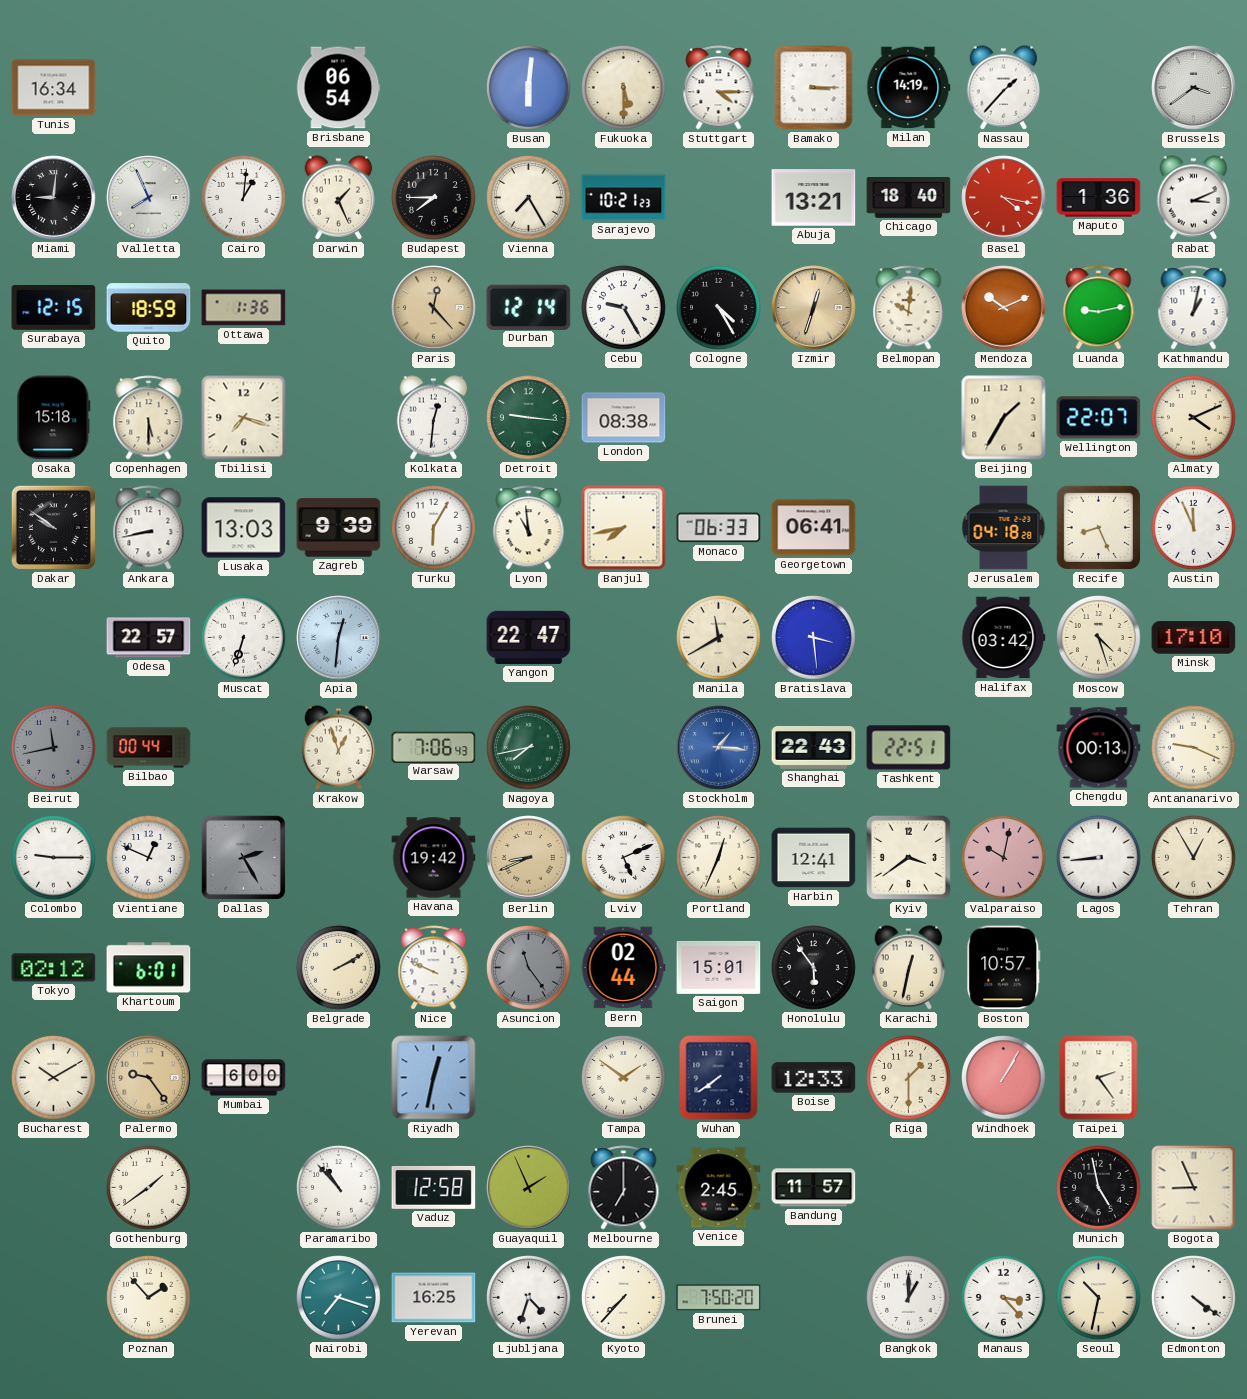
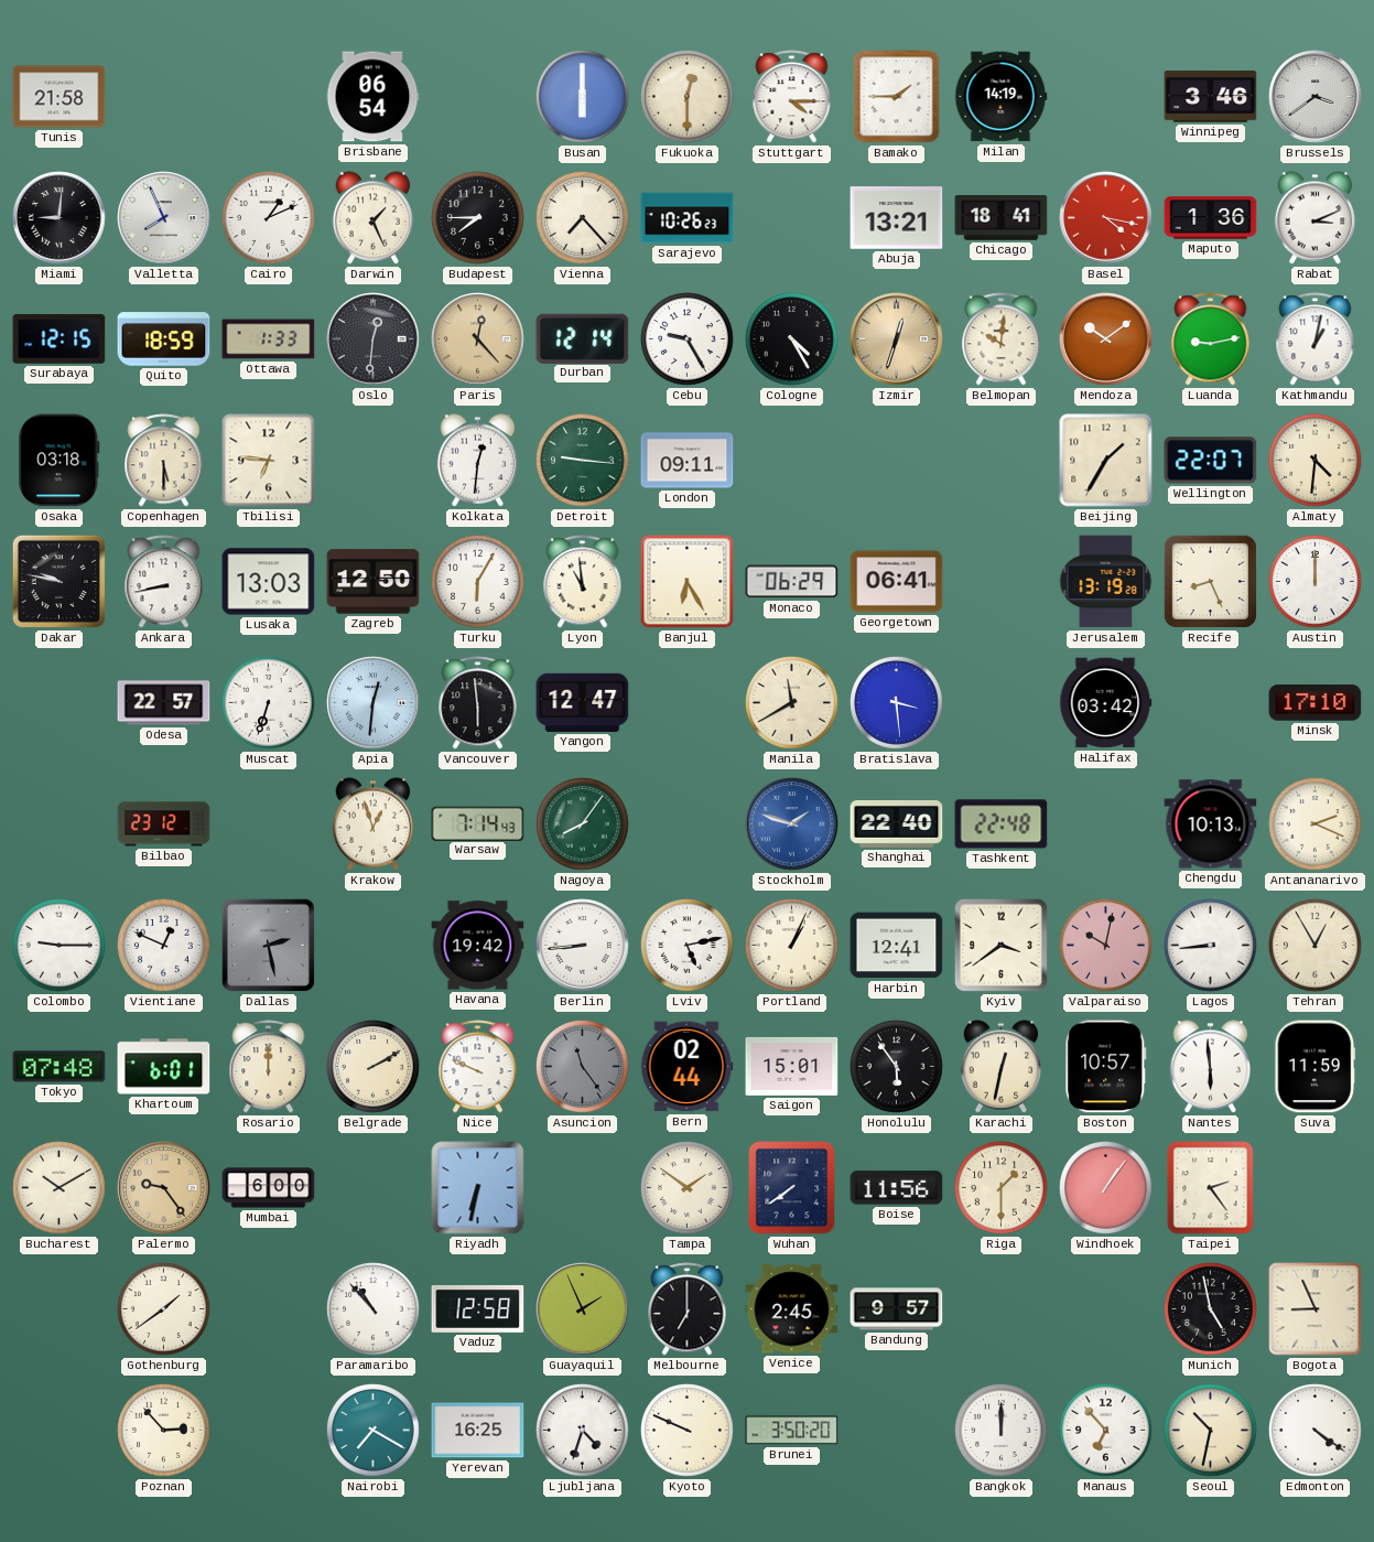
Tunis: 16:34 -> 21:58
Busan: 6:01 -> 6:00
Fukuoka: 5:30 -> 12:30
Bamako: 3:15 -> 1:45
Nassau: 1:37 -> none
Winnipeg: none -> 3:46
Cairo: 1:01 -> 1:11
Vienna: 7:25 -> 7:23
Sarajevo: 10:21 -> 10:26
Chicago: 18:40 -> 18:41
Ottawa: 1:36 -> 1:33
Oslo: none -> 12:31
Mendoza: 10:11 -> 10:09
Osaka: 15:18 -> 03:18
Tbilisi: 7:18 -> 6:46
London: 08:38 -> 09:11
Almaty: 4:11 -> 4:31
Dakar: 9:51 -> 9:47
Zagreb: 9:39 -> 12:50
Banjul: 7:43 -> 6:25
Monaco: 06:33 -> 06:29
Jerusalem: 04:18 -> 13:19
Austin: 11:56 -> 12:00
Vancouver: none -> 5:59
Yangon: 22:47 -> 12:47
Moscow: 4:27 -> none
Beirut: 11:43 -> none
Bilbao: 00:44 -> 23:12
Warsaw: 7:06 -> 7:14
Nagoya: 7:43 -> 8:06
Stockholm: 1:16 -> 1:48
Shanghai: 22:43 -> 22:40
Tashkent: 22:51 -> 22:48
Chengdu: 00:13 -> 10:13
Antananarivo: 9:19 -> 2:19
Dallas: 2:25 -> 2:28
Berlin: 8:41 -> 8:44
Berlin dial: champagne -> white
Lviv: 5:11 -> 5:13
Portland: 12:34 -> 1:04
Tokyo: 02:12 -> 07:48
Rosario: none -> 12:00
Nantes: none -> 5:59
Suva: none -> 11:59
Riyadh: 12:32 -> 6:32
Boise: 12:33 -> 11:56
Windhoek: 1:05 -> 1:06
Bandung: 11:57 -> 9:57
Poznan: 1:53 -> 2:53
Nairobi: 7:18 -> 7:20
Kyoto: 7:37 -> 9:49
Brunei: 7:50 -> 3:50
Bangkok: 1:00 -> 12:00
Manaus: 3:23 -> 6:53
